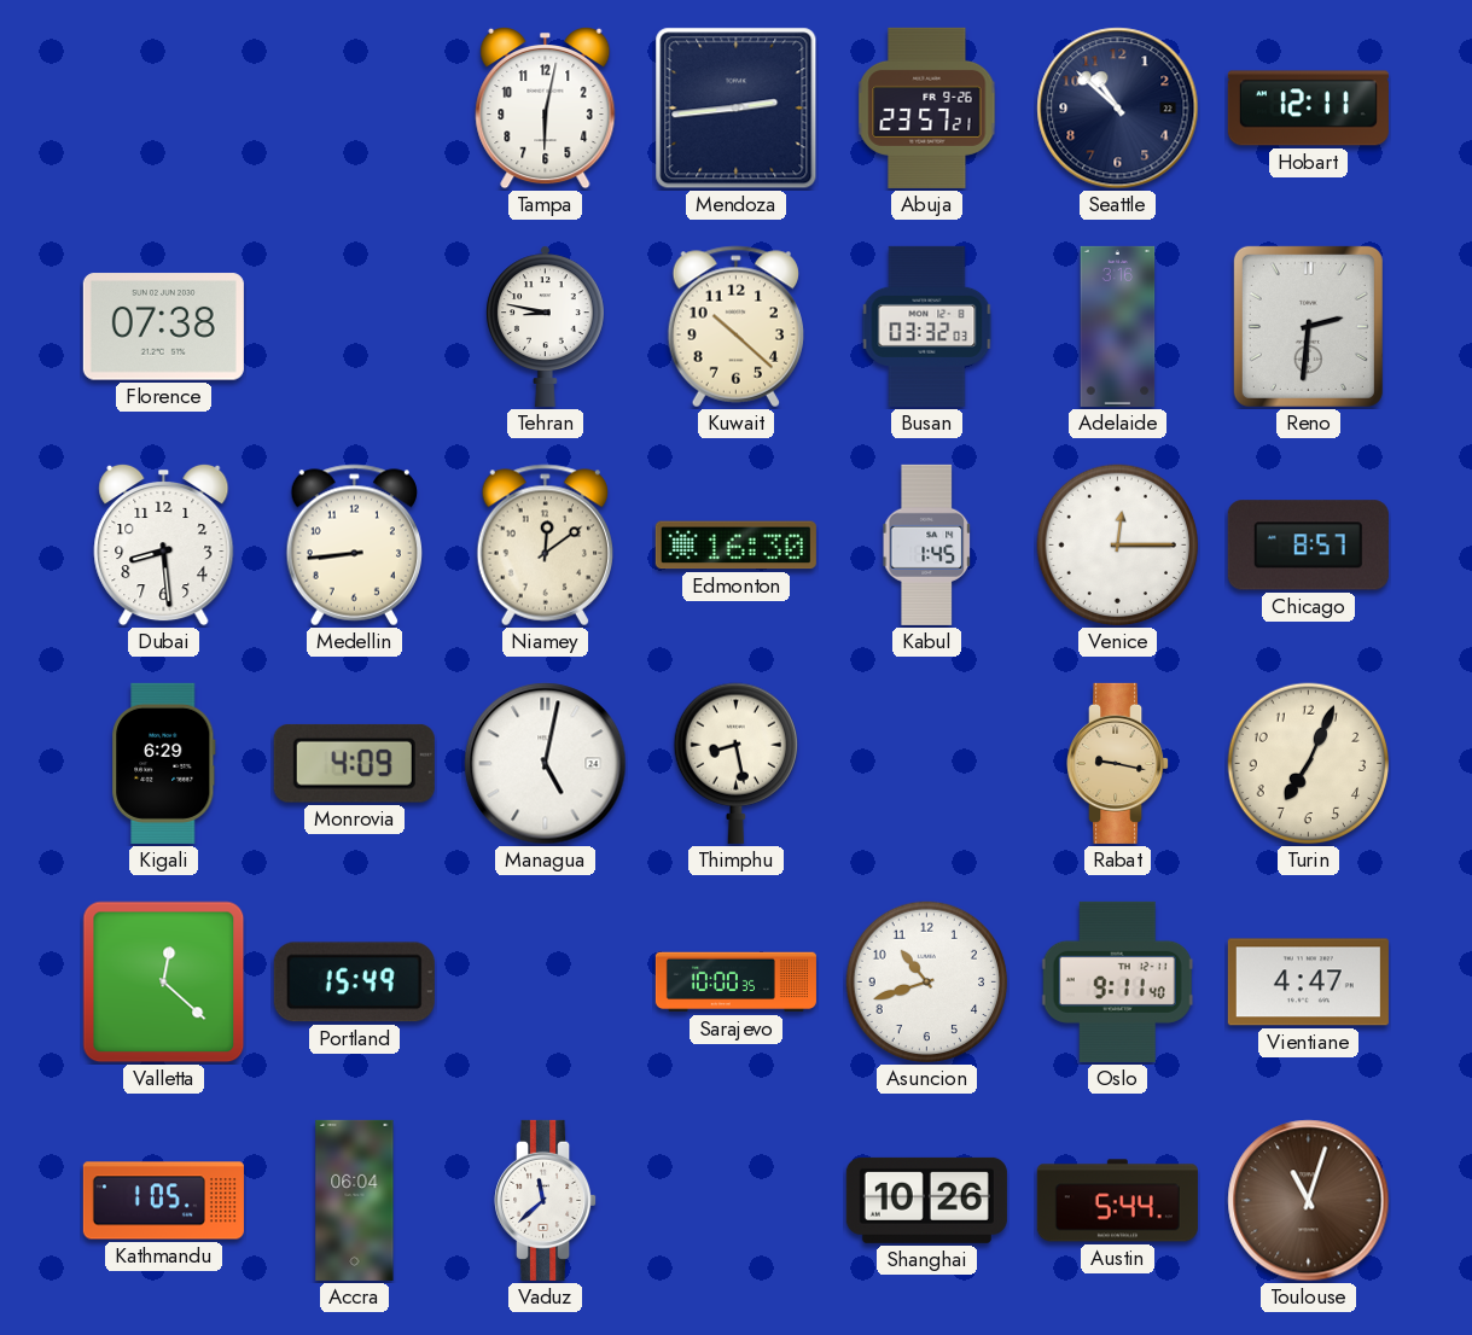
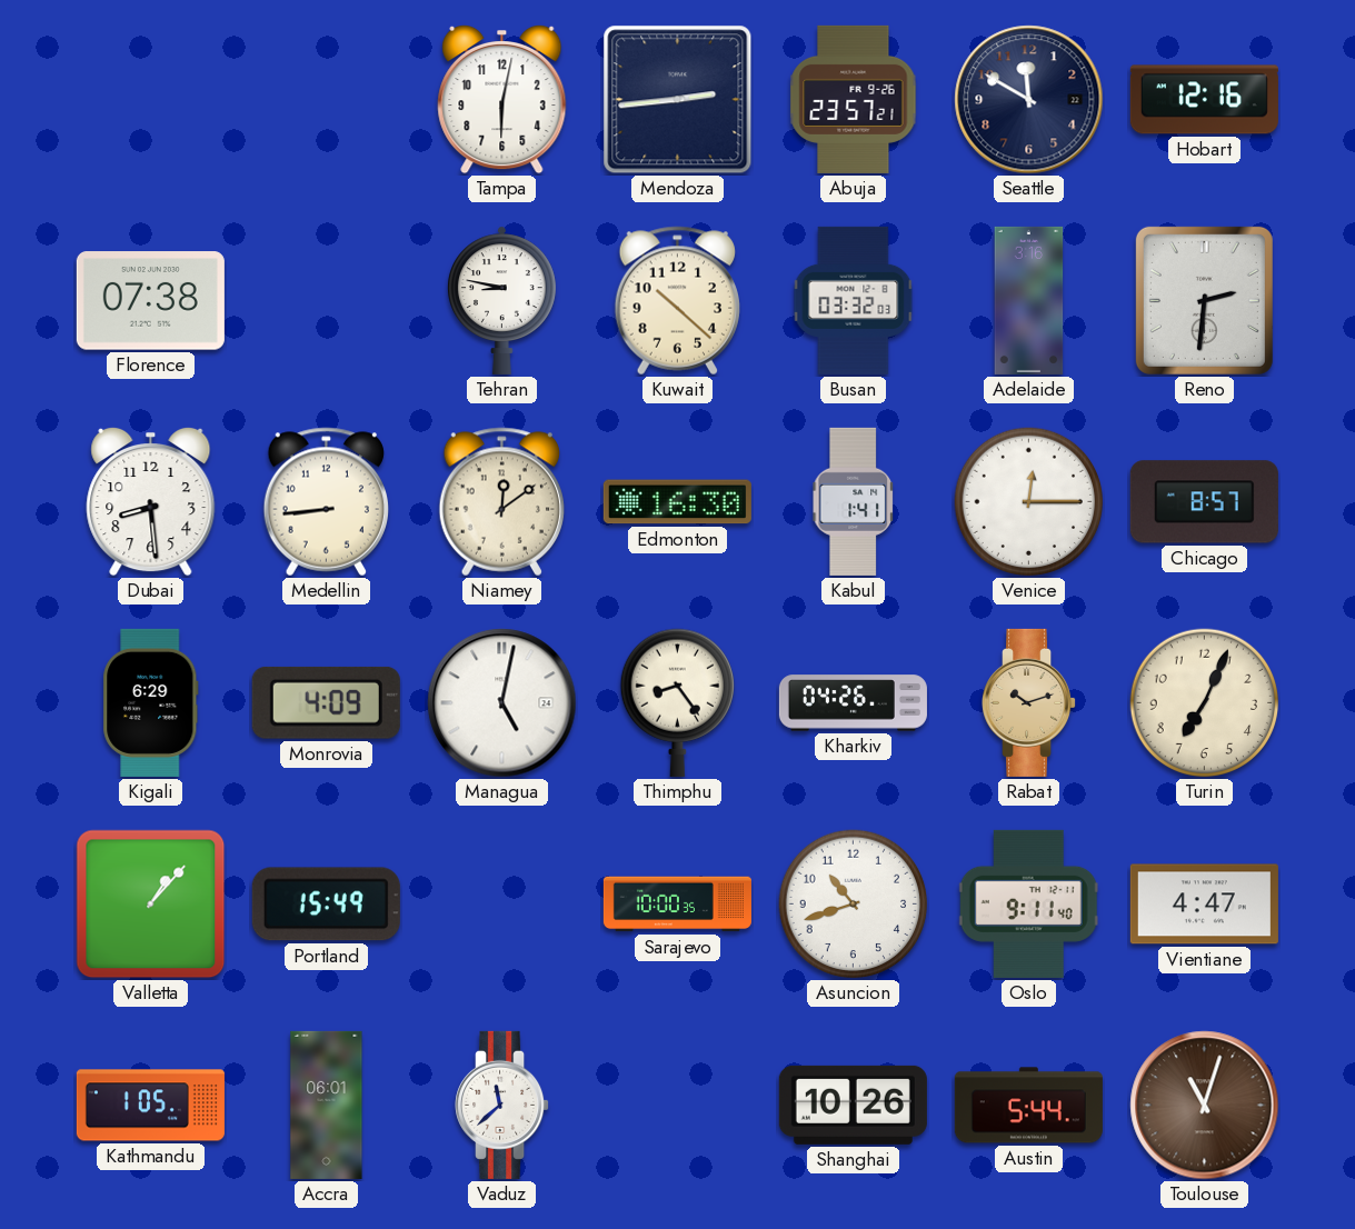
Seattle: 10:52 -> 11:50
Hobart: 12:11 -> 12:16
Kabul: 1:45 -> 1:41
Thimphu: 8:28 -> 8:24
Kharkiv: none -> 04:26
Rabat: 9:17 -> 10:12
Valletta: 12:22 -> 1:07
Accra: 06:04 -> 06:01
